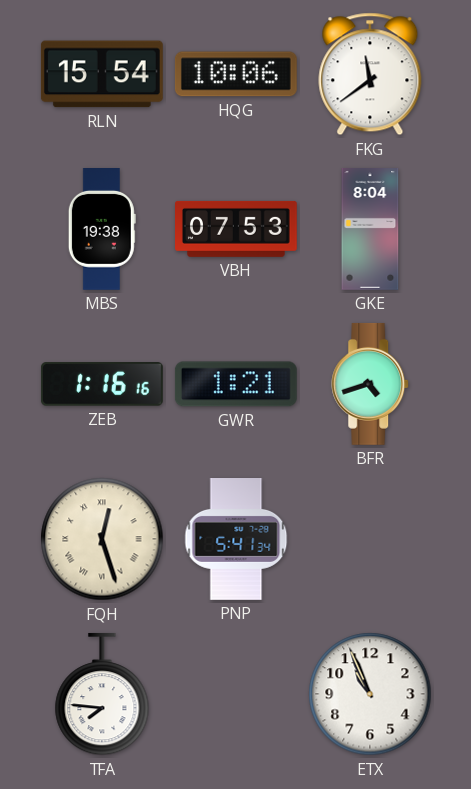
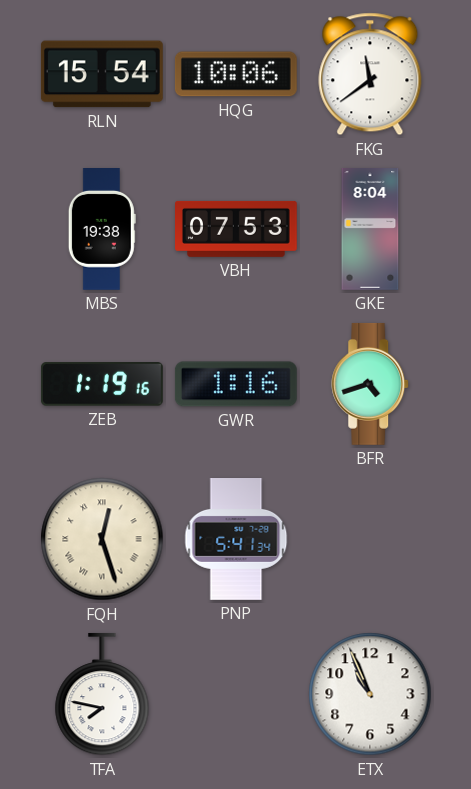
ZEB: 1:16 -> 1:19
GWR: 1:21 -> 1:16
TFA: 7:46 -> 7:47
